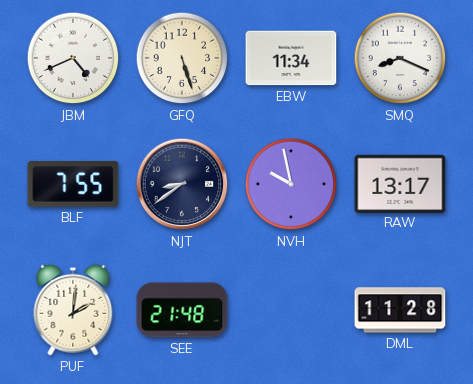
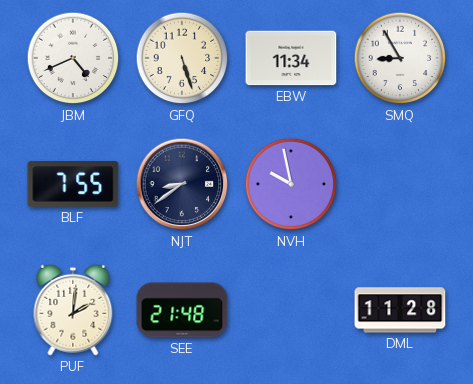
SMQ: 8:19 -> 8:55
RAW: 13:17 -> none
